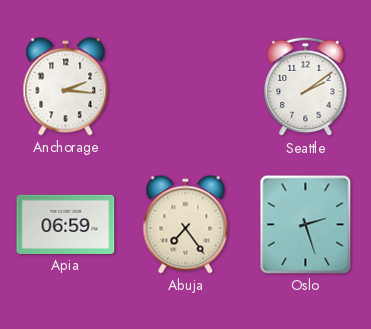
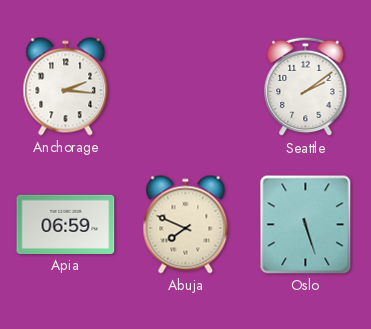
Abuja: 7:24 -> 7:49
Oslo: 2:27 -> 5:27
